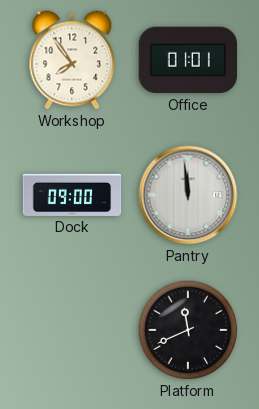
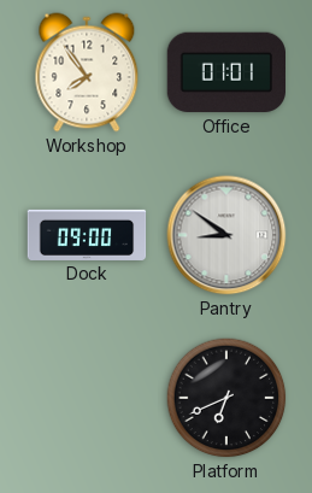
Pantry: 11:59 -> 8:51
Platform: 11:41 -> 6:41
